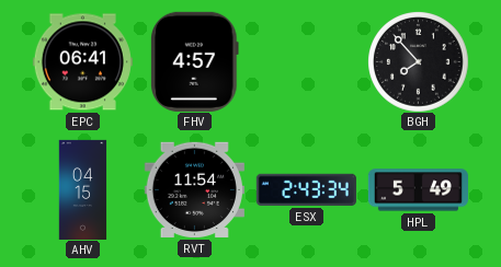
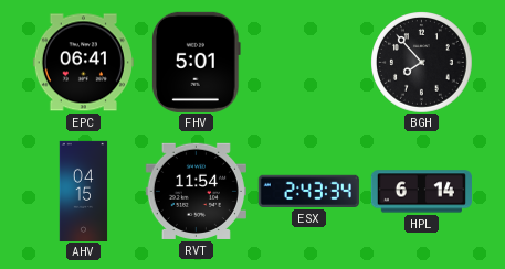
FHV: 4:57 -> 5:01
HPL: 5:49 -> 6:14
